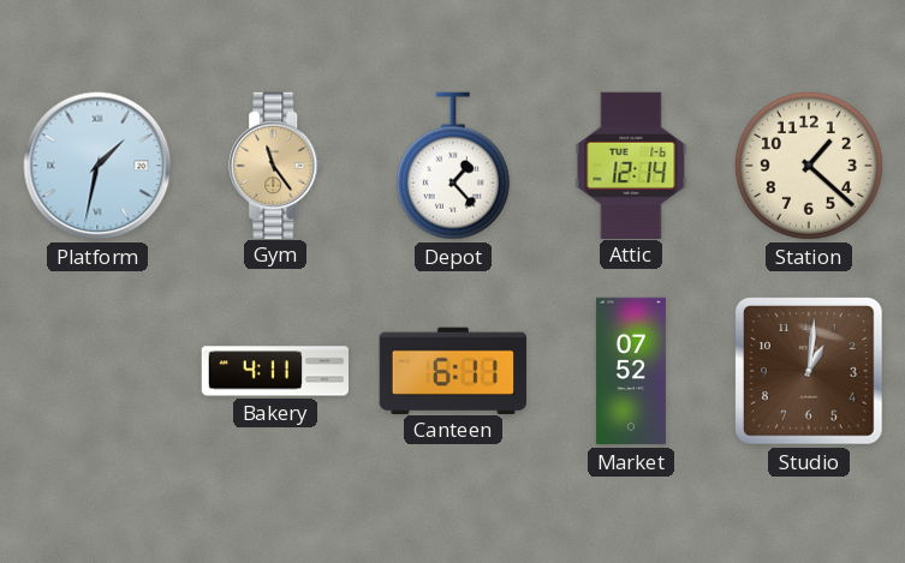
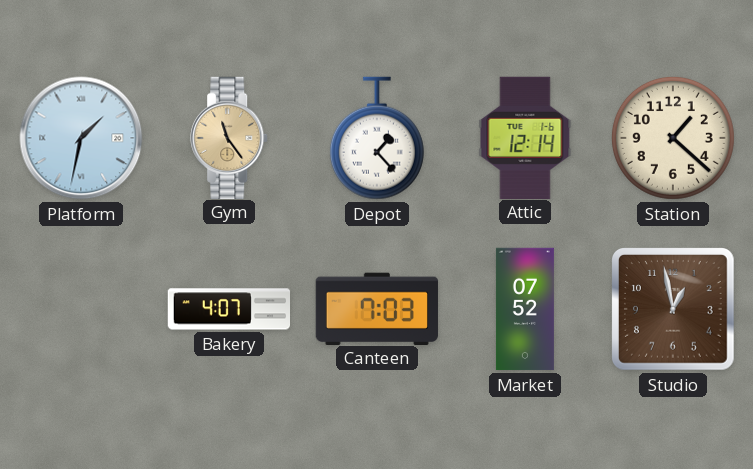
Bakery: 4:11 -> 4:07
Canteen: 6:11 -> 7:03
Studio: 1:01 -> 12:58
